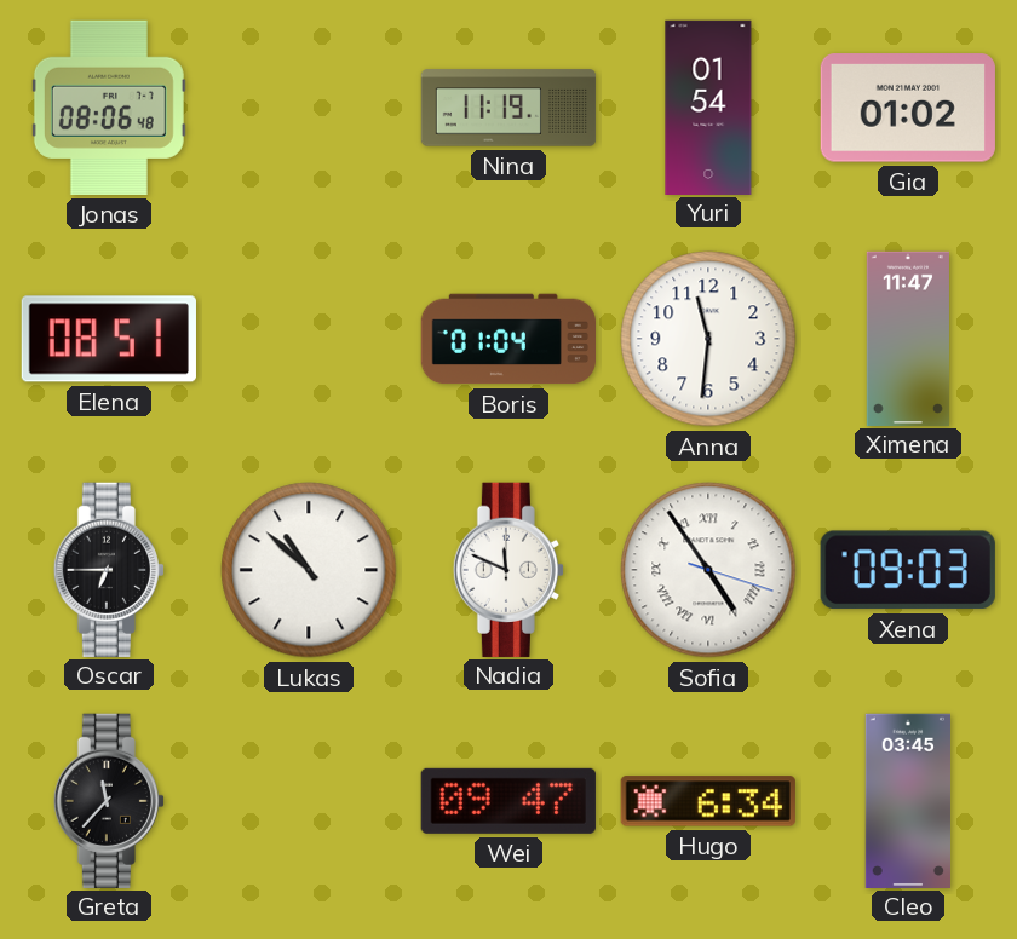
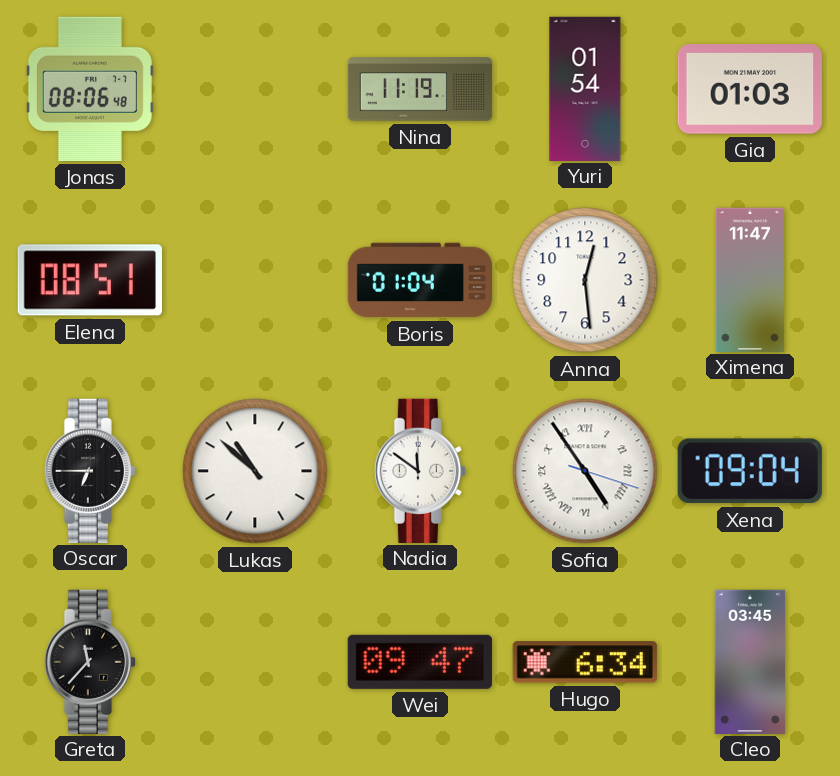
Gia: 01:02 -> 01:03
Anna: 11:31 -> 12:29
Nadia: 11:49 -> 11:51
Xena: 09:03 -> 09:04
